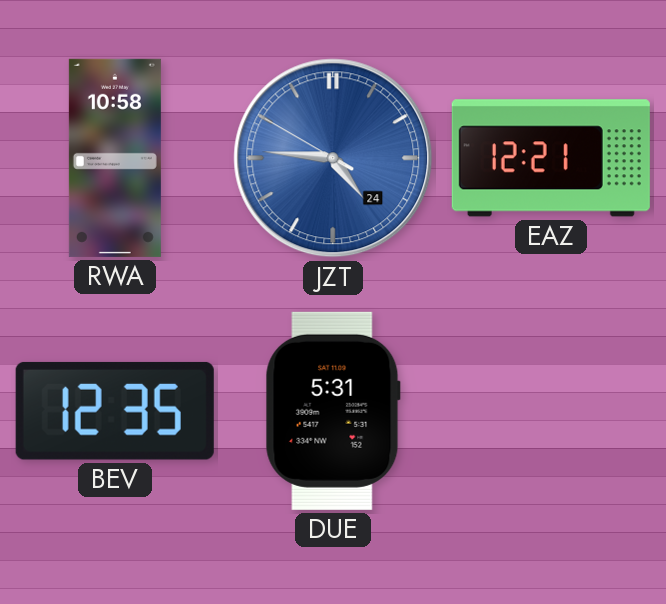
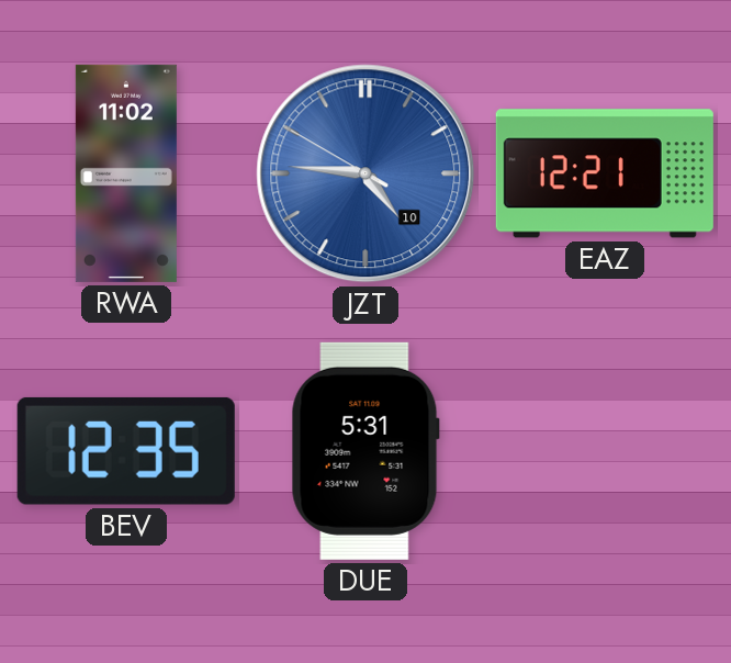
RWA: 10:58 -> 11:02
JZT date: 24 -> 10
